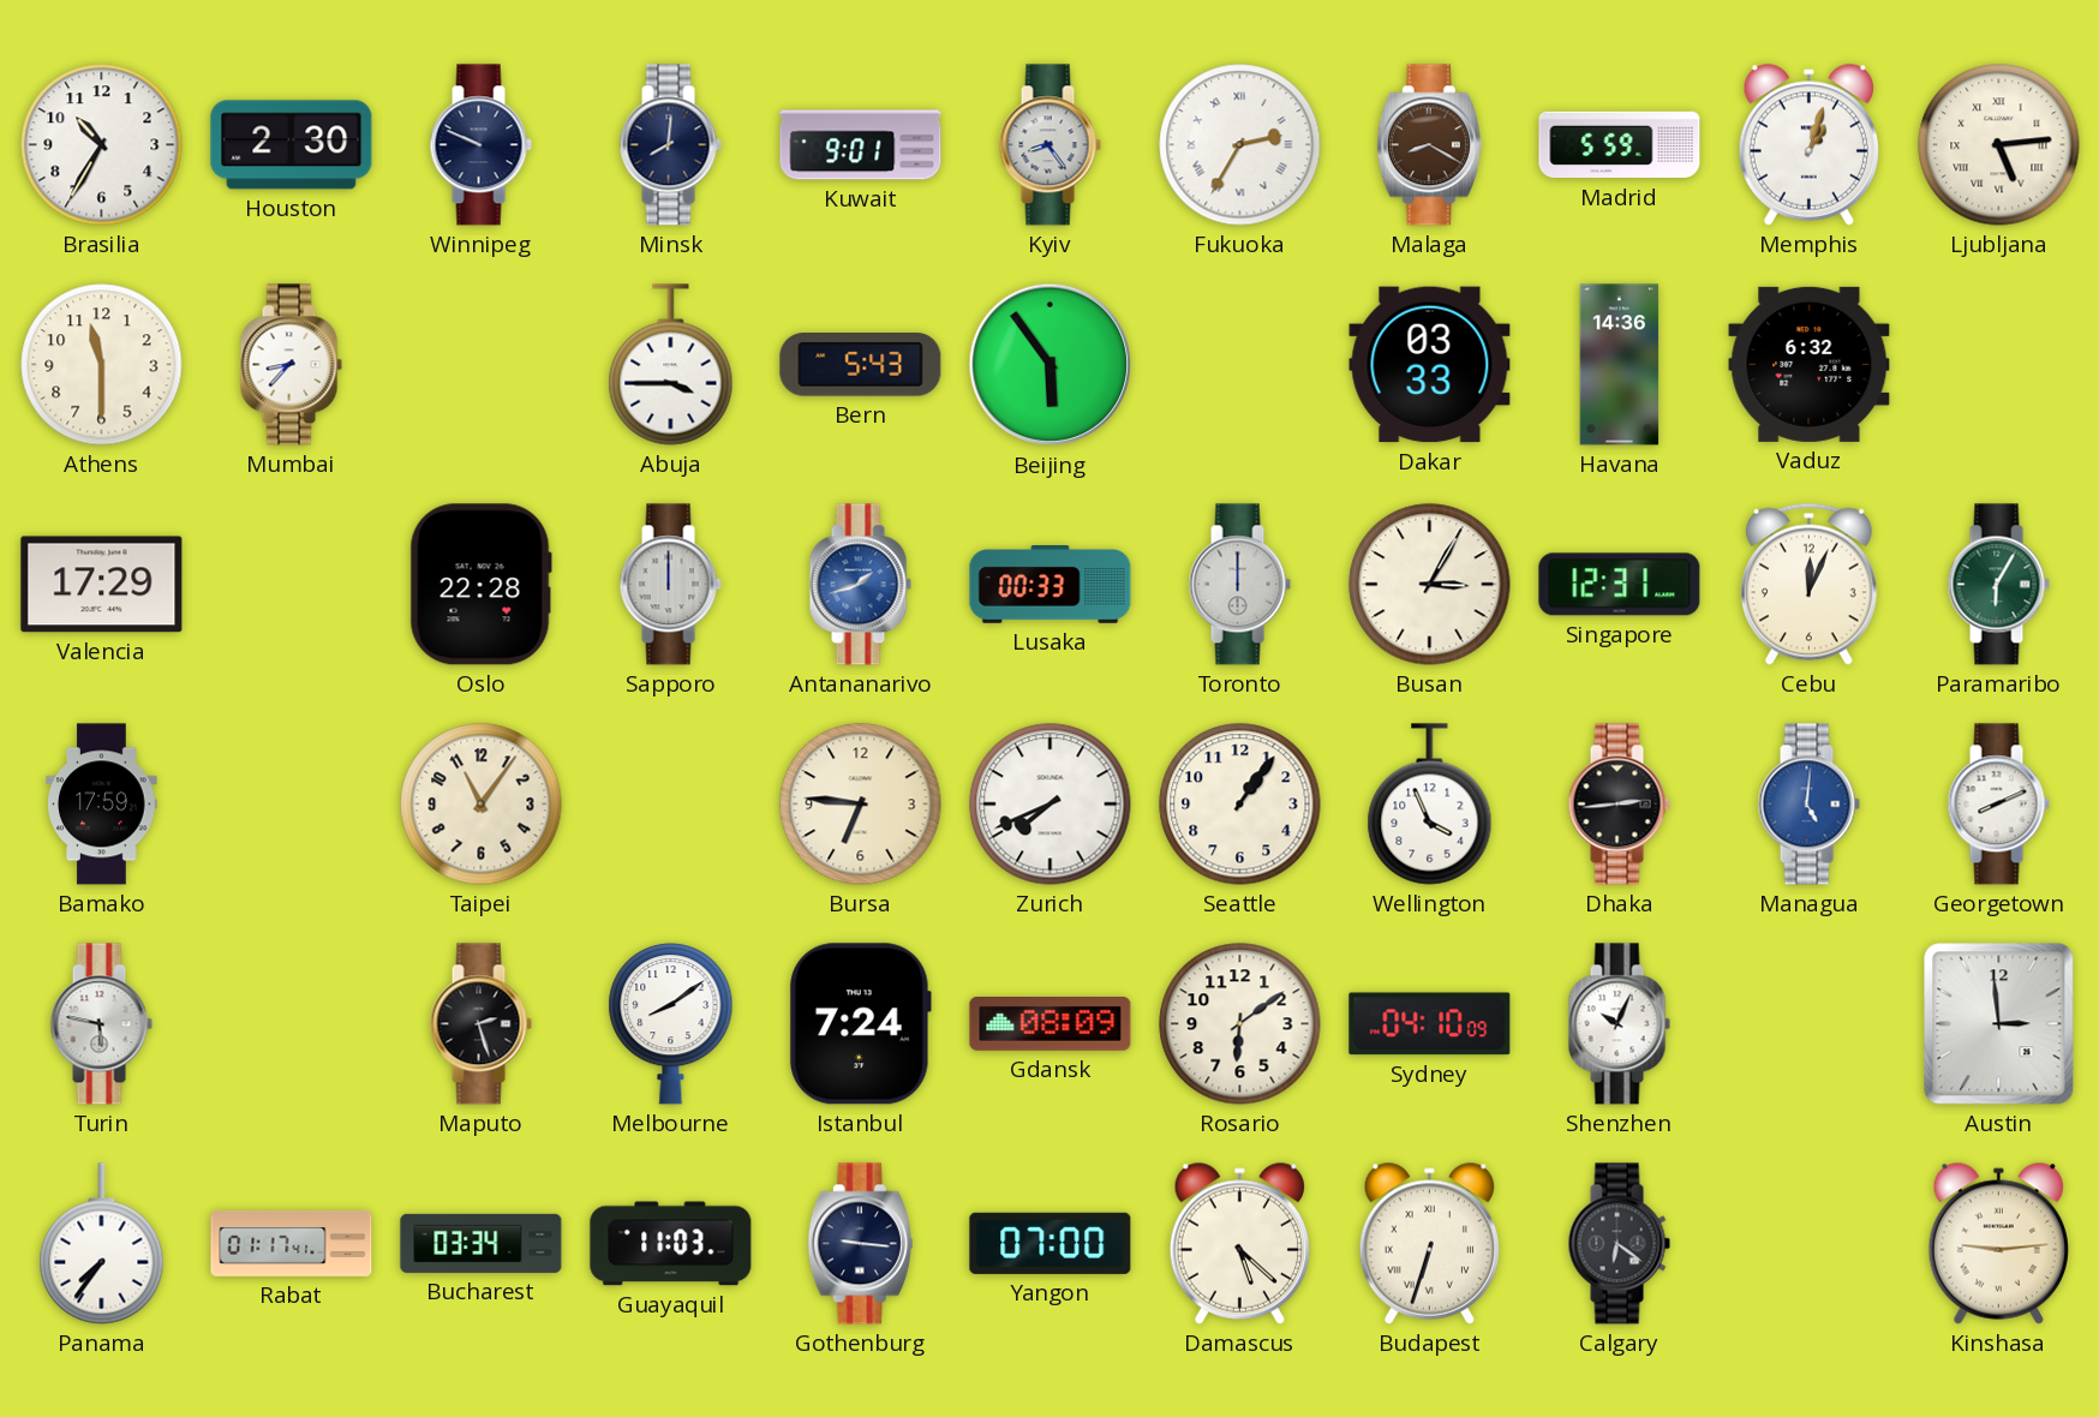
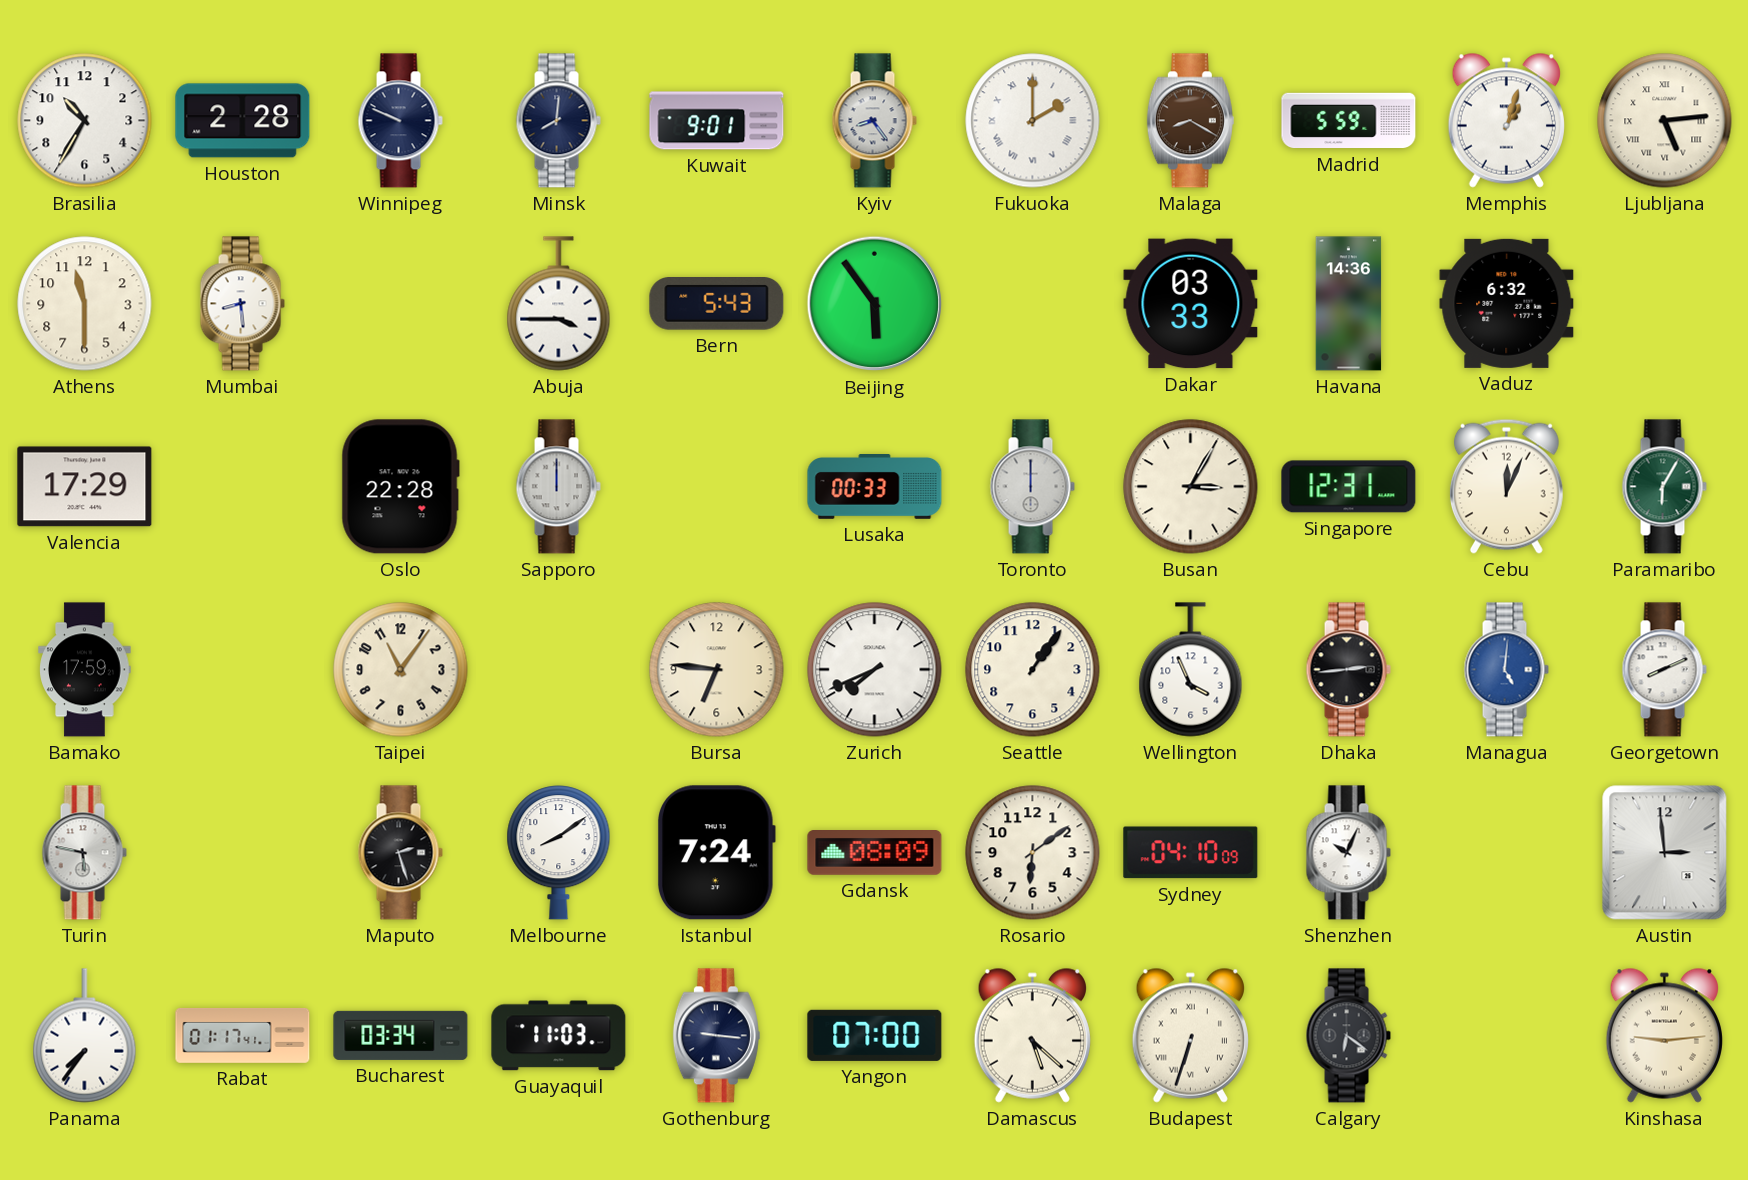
Houston: 2:30 -> 2:28
Fukuoka: 2:35 -> 2:00
Mumbai: 8:37 -> 8:29
Antananarivo: 1:42 -> none
